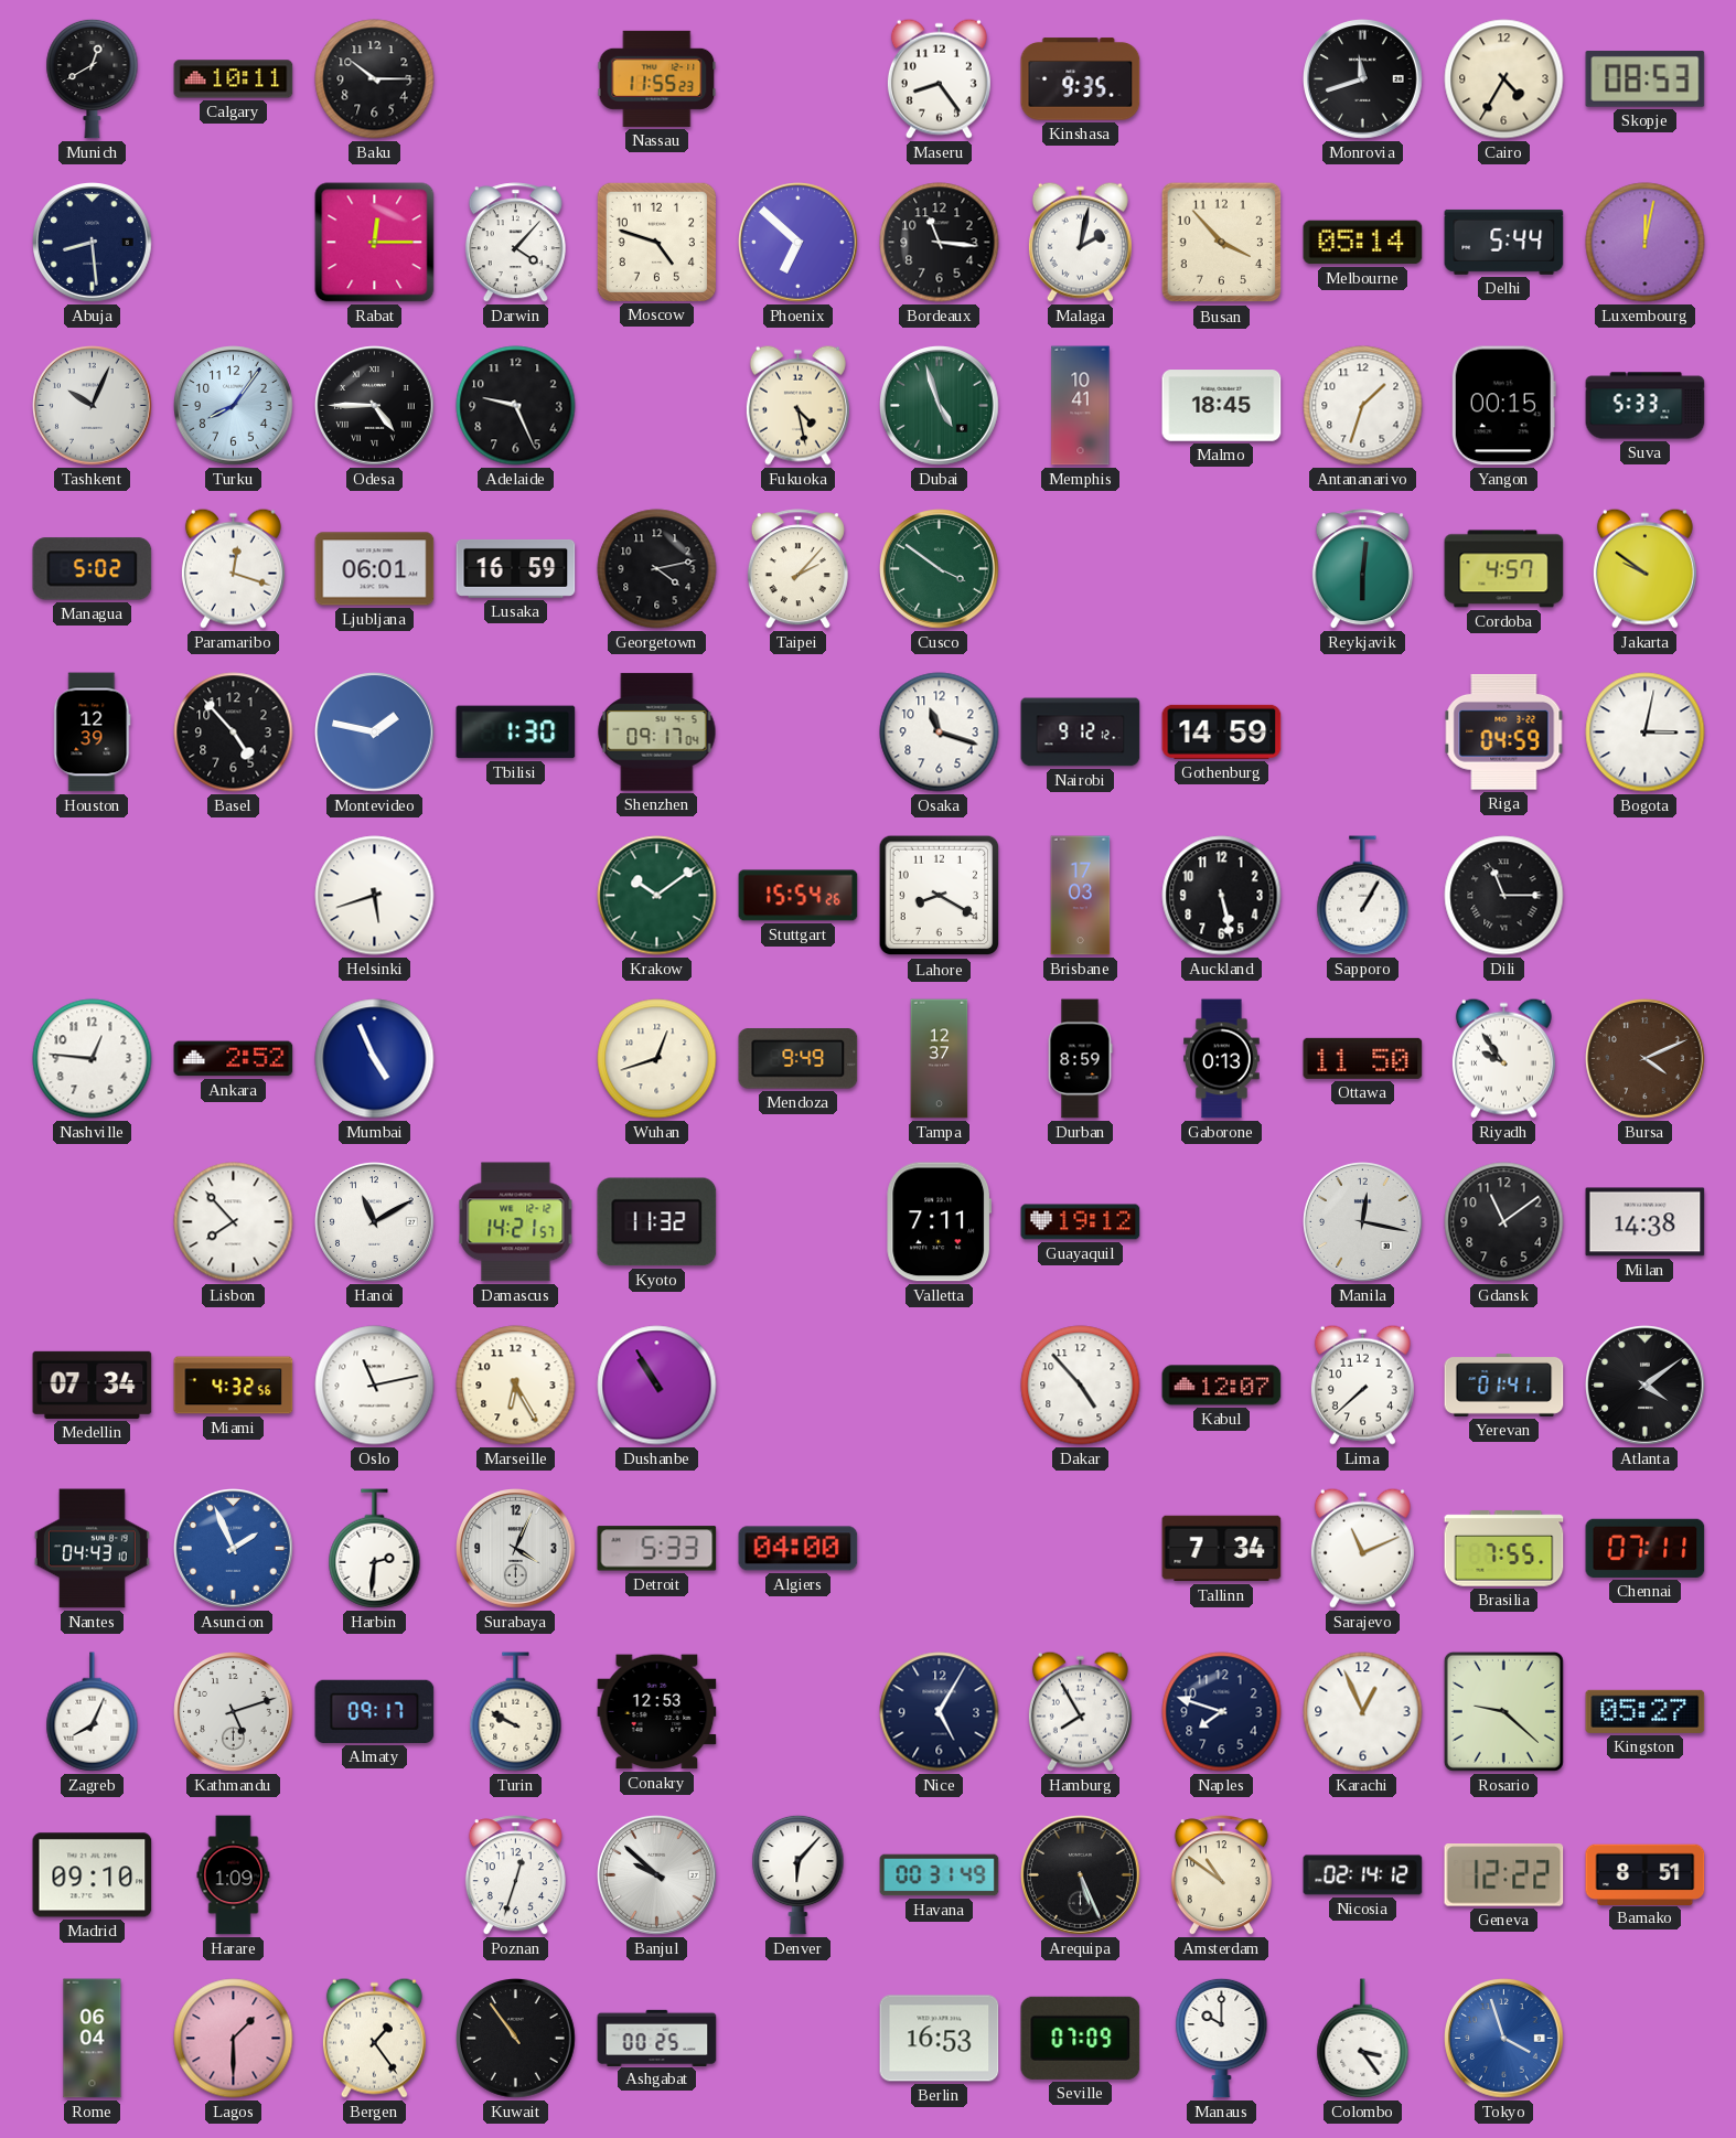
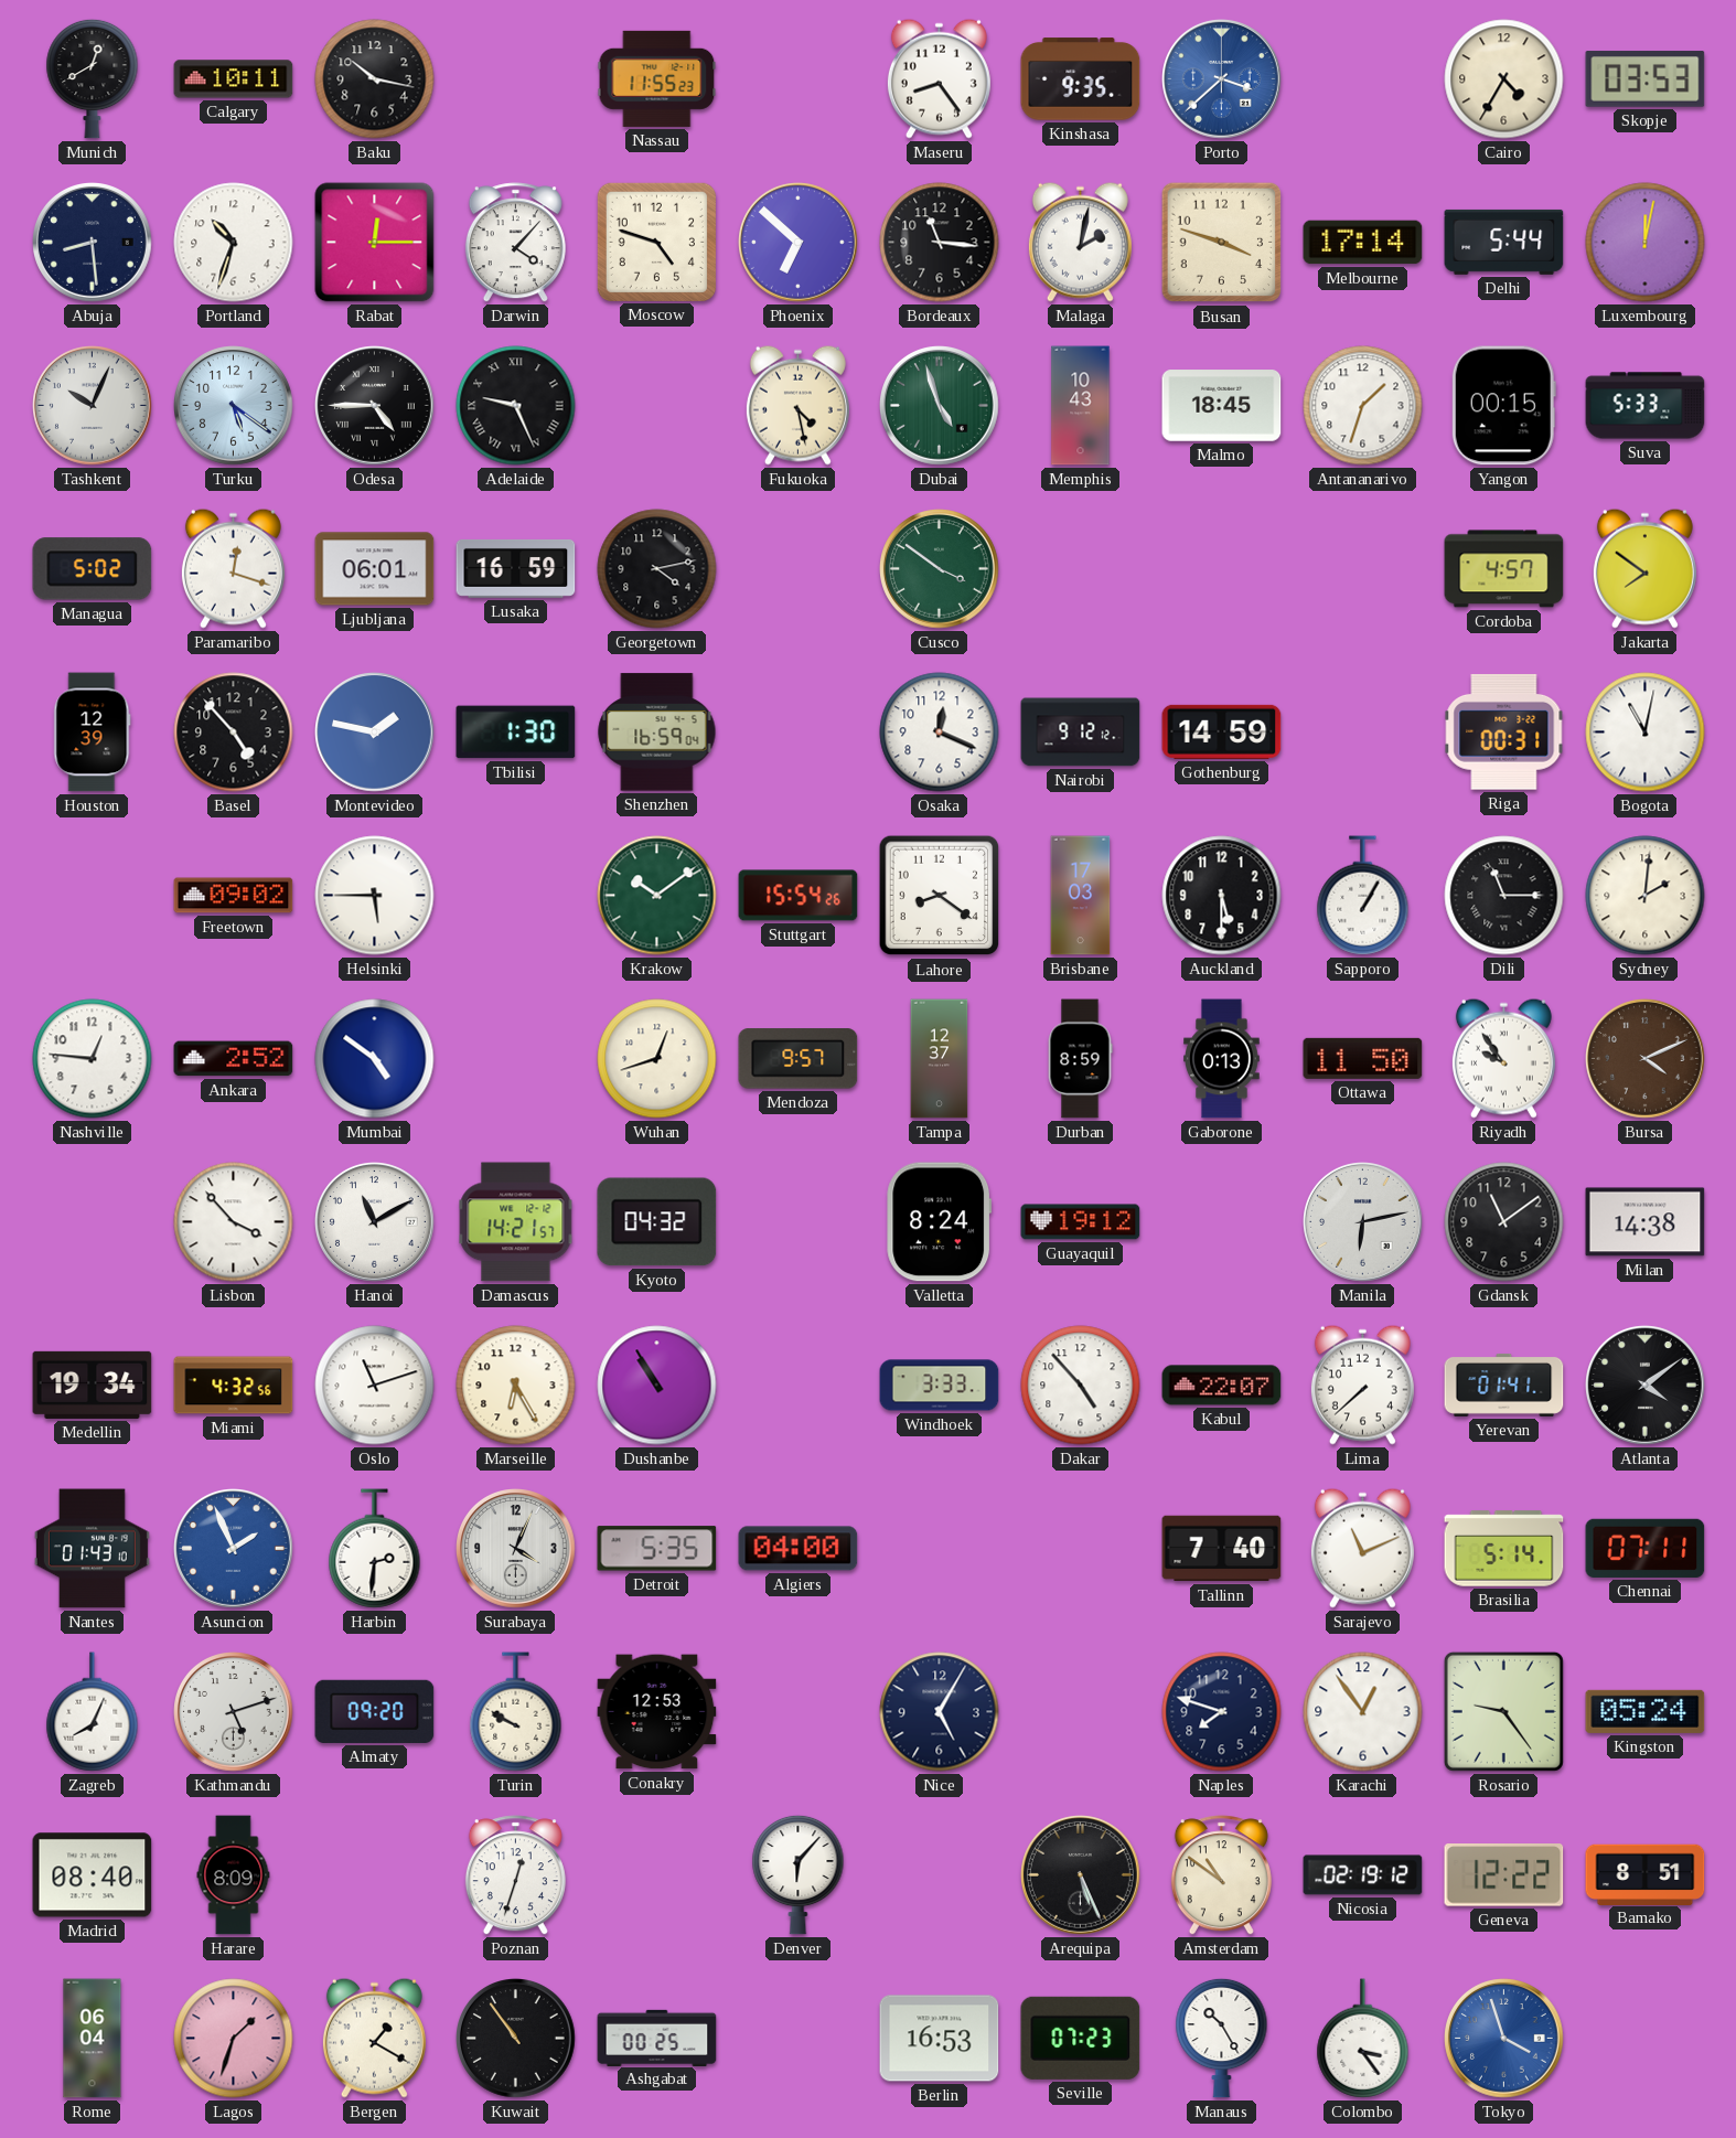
Baku: 10:15 -> 10:17
Porto: none -> 3:38
Monrovia: 11:42 -> none
Skopje: 08:53 -> 03:53
Portland: none -> 10:33
Busan: 3:53 -> 3:48
Melbourne: 05:14 -> 17:14
Turku: 8:06 -> 5:21
Adelaide numerals: Arabic -> Roman
Memphis: 10:41 -> 10:43
Taipei: 2:07 -> none
Reykjavik: 6:01 -> none
Jakarta: 9:51 -> 7:51
Shenzhen: 09:17 -> 16:59
Osaka: 11:18 -> 12:19
Riga: 04:59 -> 00:31
Bogota: 3:02 -> 11:02
Freetown: none -> 09:02
Helsinki: 5:42 -> 5:45
Lahore: 8:20 -> 8:21
Auckland: 5:28 -> 5:30
Sydney: none -> 2:01
Mumbai: 4:56 -> 4:51
Mendoza: 9:49 -> 9:57
Lisbon: 7:53 -> 3:53
Kyoto: 11:32 -> 04:32
Valletta: 7:11 -> 8:24
Manila: 12:17 -> 6:13
Medellin: 07:34 -> 19:34
Oslo: 11:13 -> 11:12
Windhoek: none -> 3:33
Kabul: 12:07 -> 22:07
Nantes: 04:43 -> 01:43
Detroit: 5:33 -> 5:35
Tallinn: 7:34 -> 7:40
Brasilia: 7:55 -> 5:14
Almaty: 09:17 -> 09:20
Hamburg: 7:55 -> none
Karachi: 12:56 -> 12:54
Rosario: 9:22 -> 9:24
Kingston: 05:27 -> 05:24
Madrid: 09:10 -> 08:40
Harare: 1:09 -> 8:09
Banjul: 9:52 -> none
Havana: 00:31 -> none
Nicosia: 02:14 -> 02:19
Lagos: 1:30 -> 1:33
Bergen: 1:24 -> 1:20
Seville: 07:09 -> 07:23
Manaus: 10:00 -> 10:25
